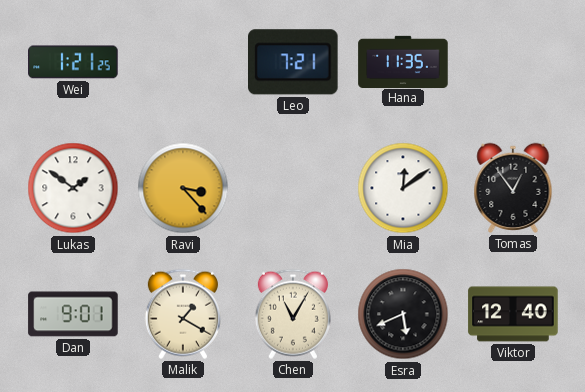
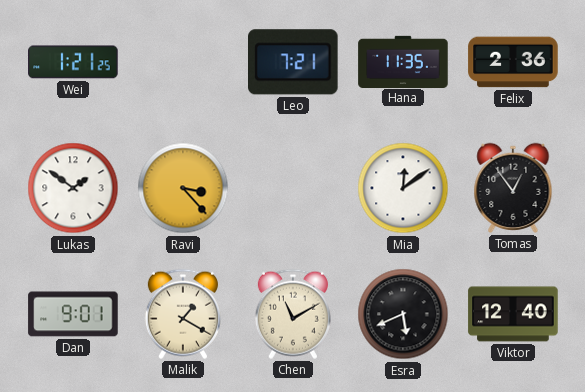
Felix: none -> 2:36
Chen: 11:05 -> 11:10
